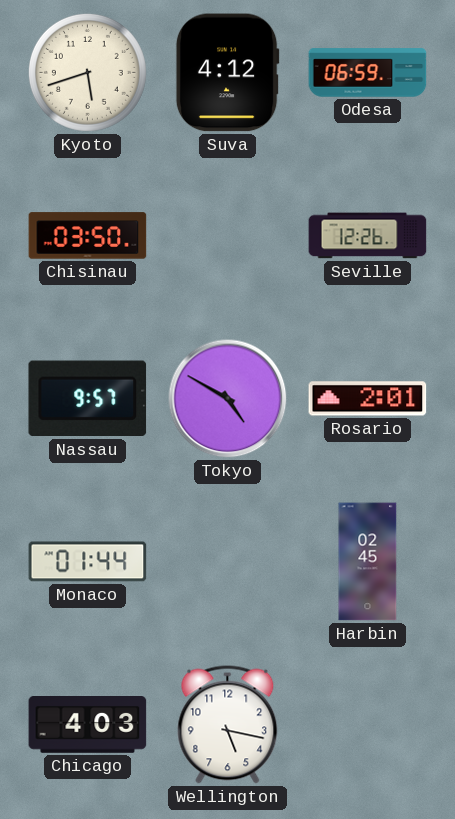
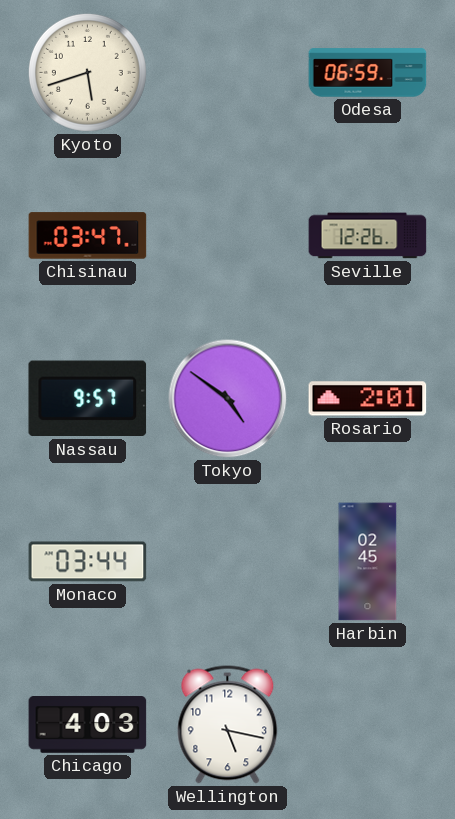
Suva: 4:12 -> none
Chisinau: 03:50 -> 03:47
Tokyo: 4:50 -> 4:51
Monaco: 01:44 -> 03:44
